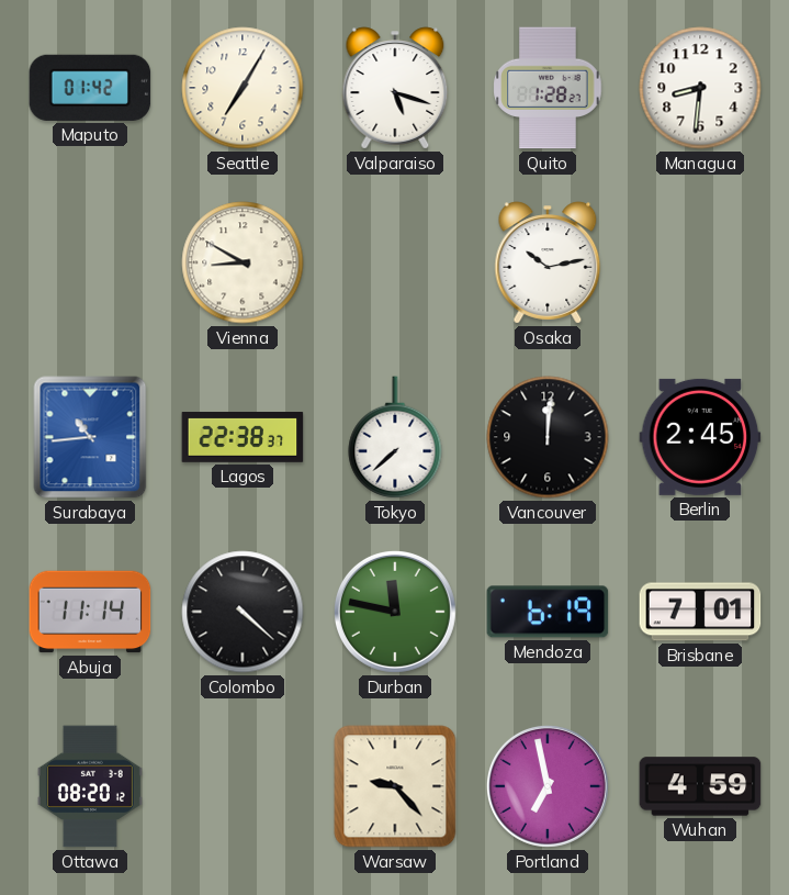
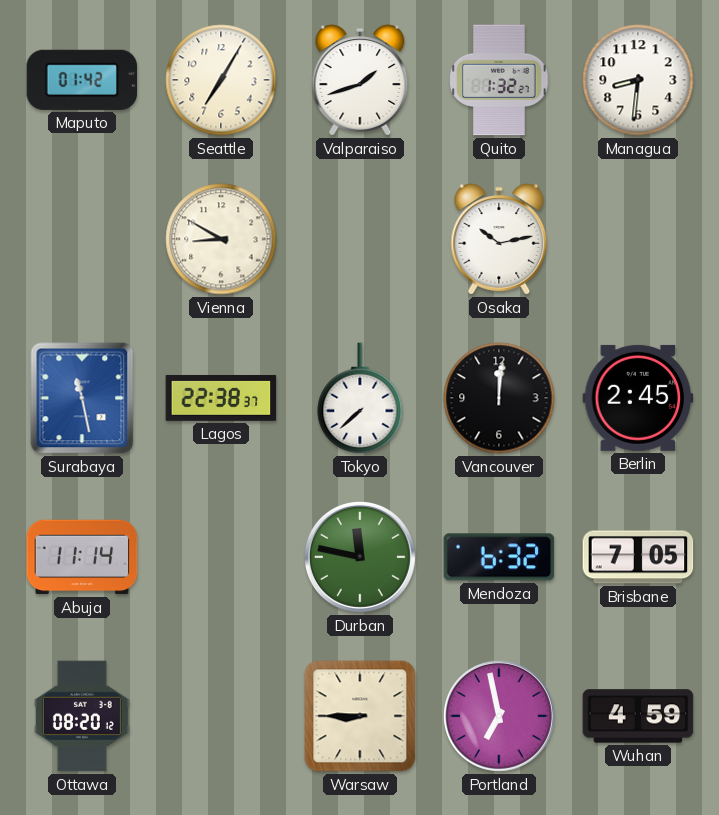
Valparaiso: 5:18 -> 1:42
Quito: 1:28 -> 1:32
Surabaya: 10:44 -> 11:28
Colombo: 4:22 -> none
Mendoza: 6:19 -> 6:32
Brisbane: 7:01 -> 7:05
Warsaw: 9:23 -> 8:45
